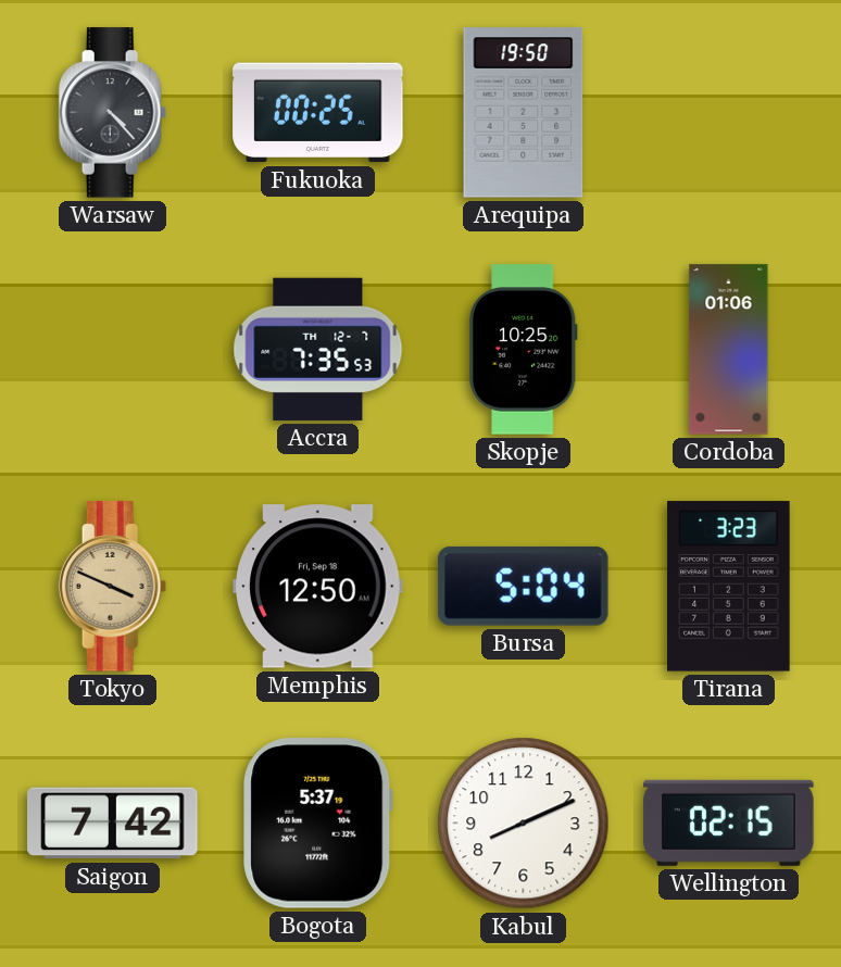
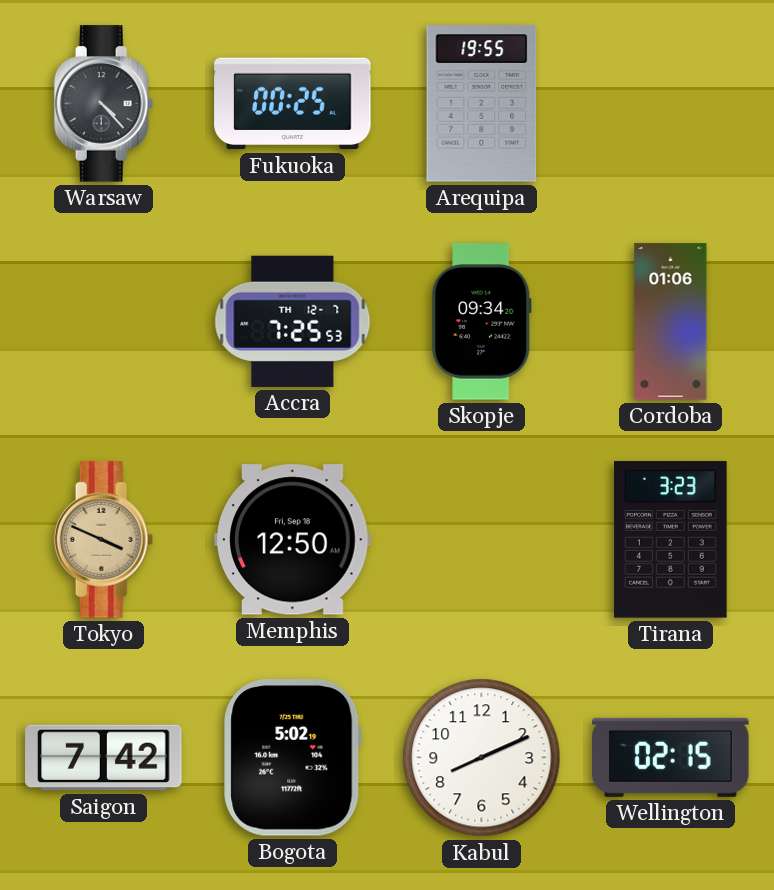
Arequipa: 19:50 -> 19:55
Accra: 7:35 -> 7:25
Skopje: 10:25 -> 09:34
Bursa: 5:04 -> none
Bogota: 5:37 -> 5:02
